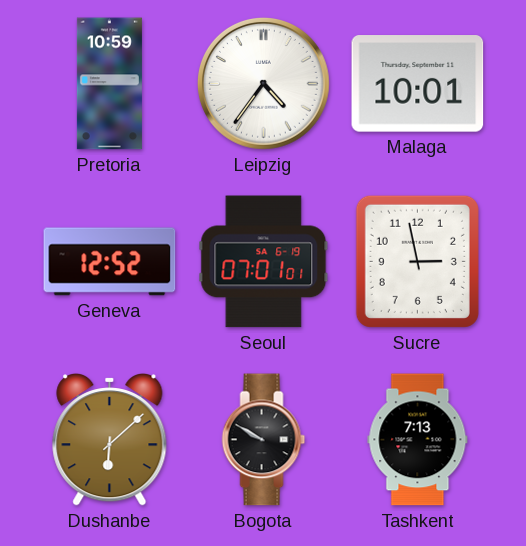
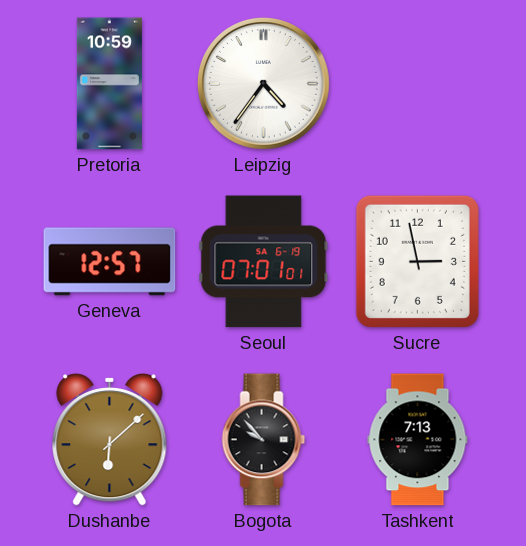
Malaga: 10:01 -> none
Geneva: 12:52 -> 12:57
Bogota: 9:50 -> 9:53
